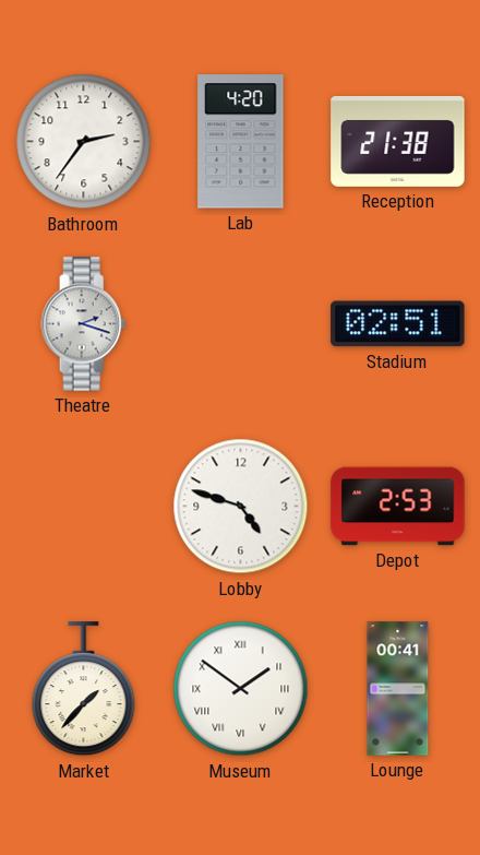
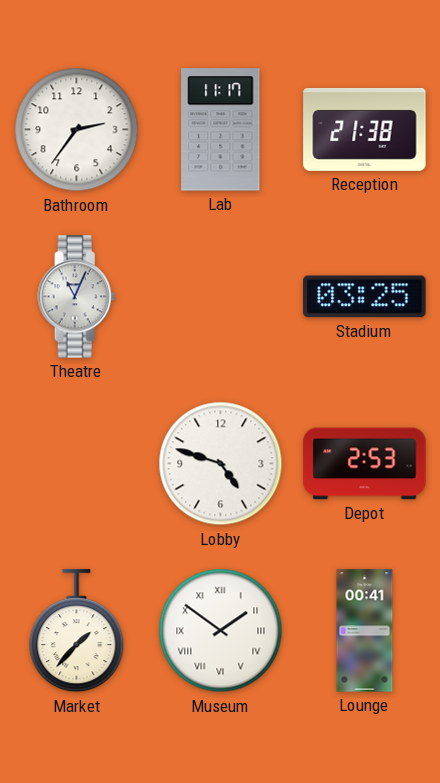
Lab: 4:20 -> 11:17
Theatre: 2:18 -> 11:04
Stadium: 02:51 -> 03:25
